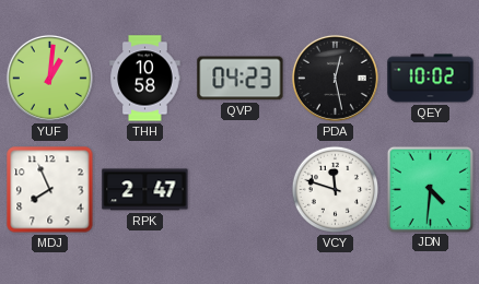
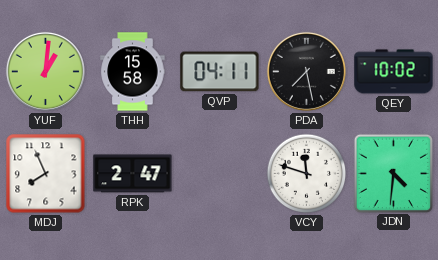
THH: 10:58 -> 15:58
QVP: 04:23 -> 04:11
PDA: 12:28 -> 7:28
